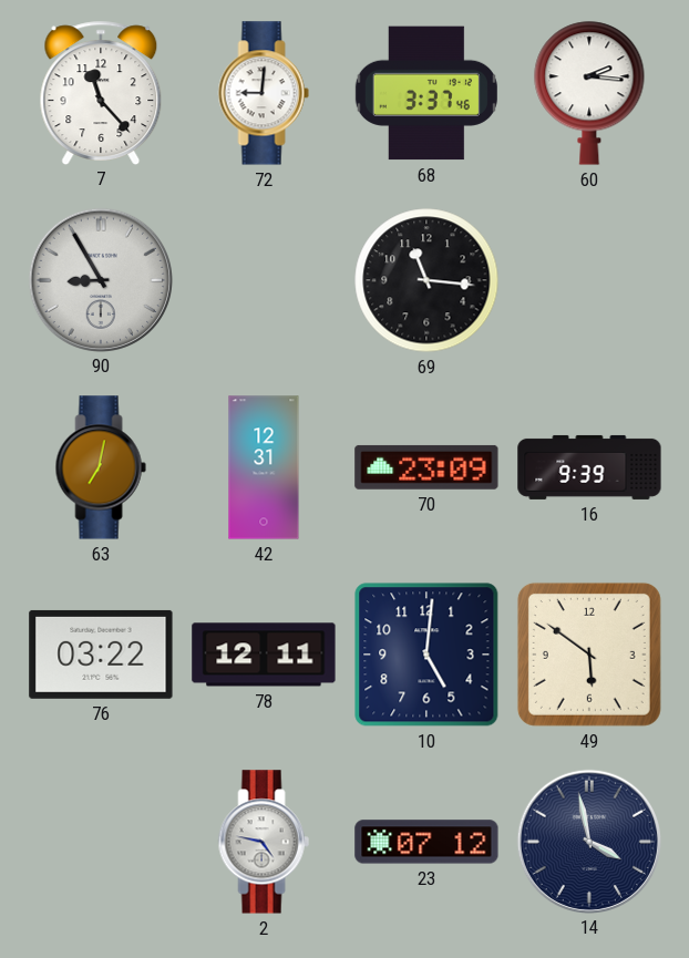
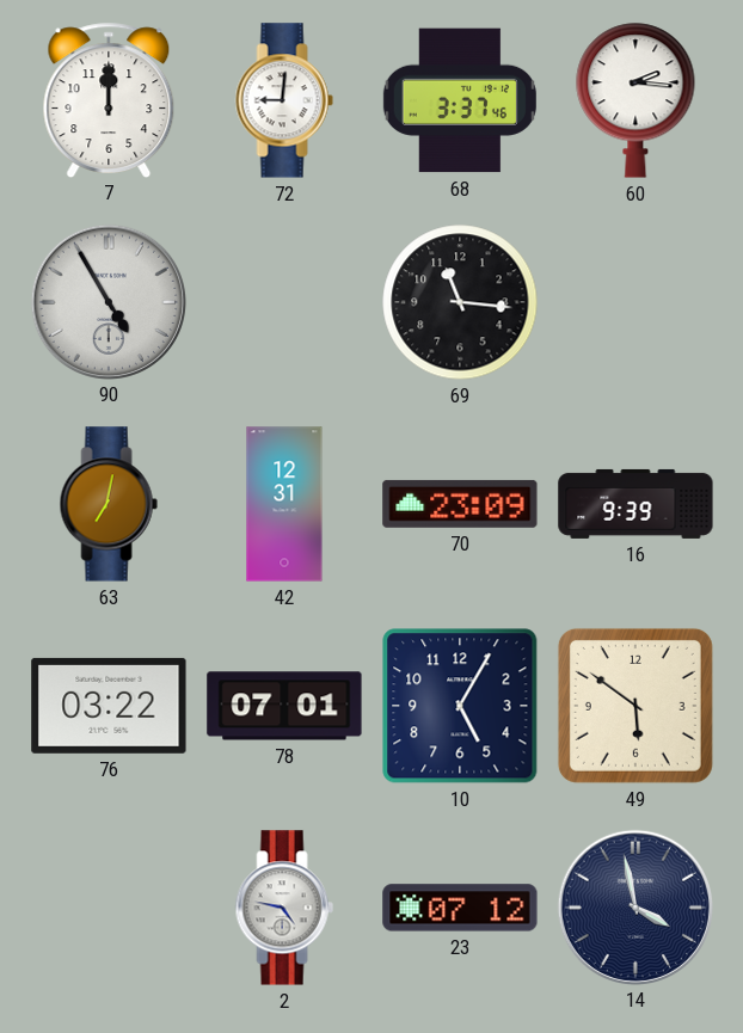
7: 11:23 -> 12:00
90: 8:55 -> 4:55
78: 12:11 -> 07:01
10: 5:01 -> 5:05
